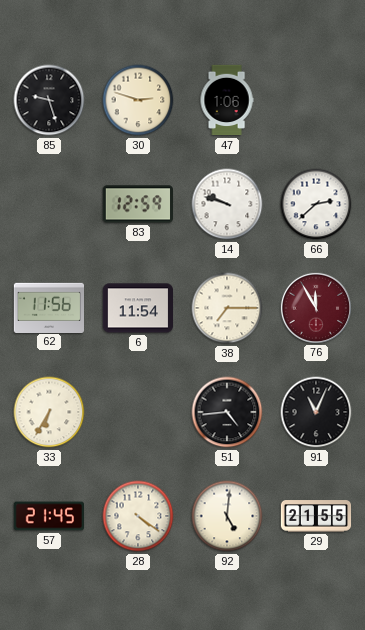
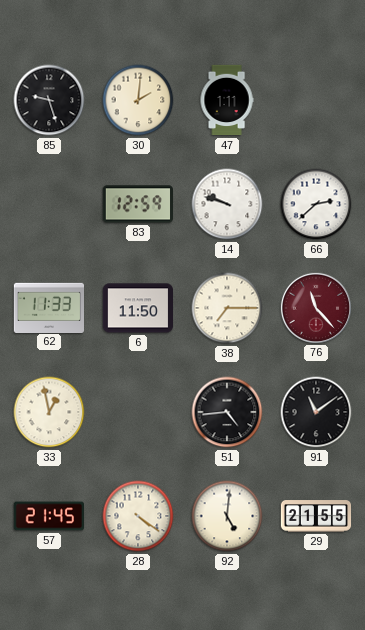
30: 2:48 -> 2:01
47: 1:06 -> 1:11
62: 11:56 -> 11:33
6: 11:54 -> 11:50
76: 11:55 -> 11:23
33: 6:35 -> 12:58
91: 11:04 -> 11:09
